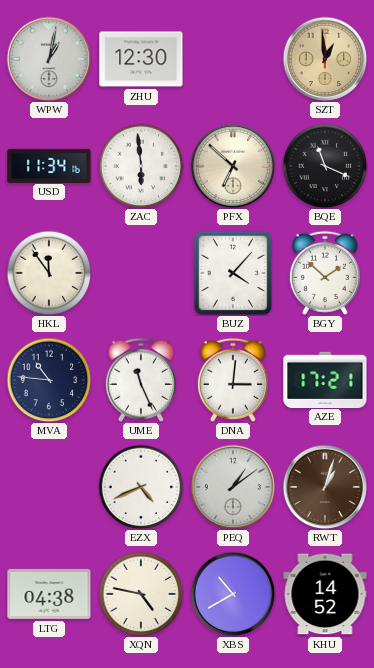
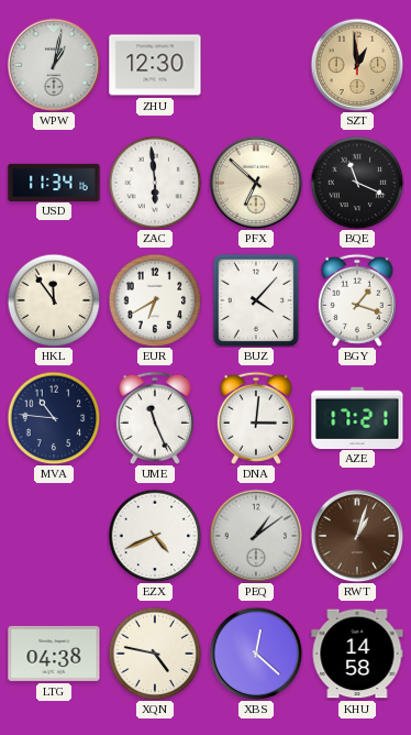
EUR: none -> 6:40
BGY: 1:52 -> 1:18
XBS: 10:40 -> 12:22
KHU: 14:52 -> 14:58
